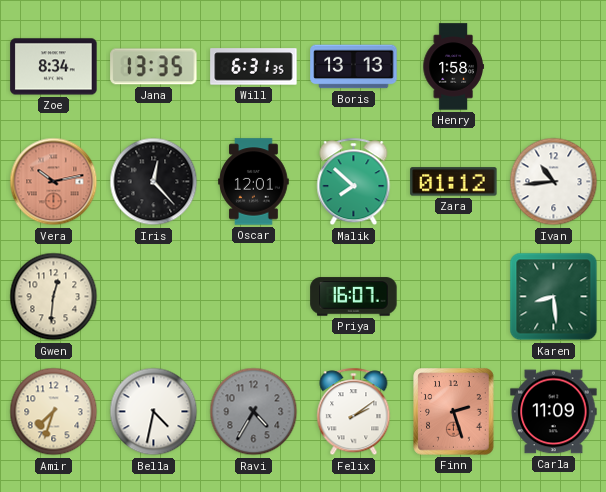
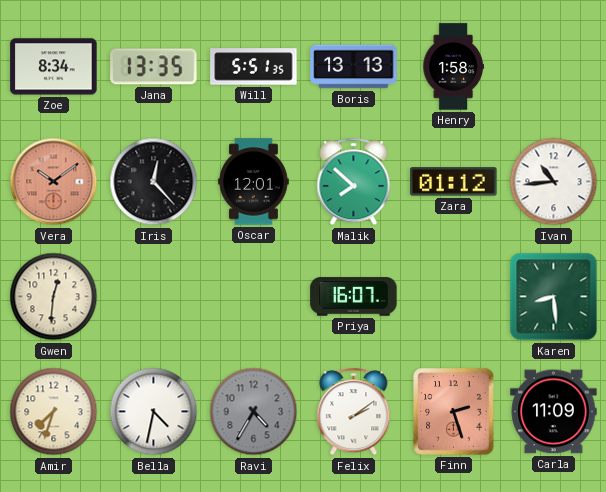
Will: 6:31 -> 5:51
Vera: 10:13 -> 10:09
